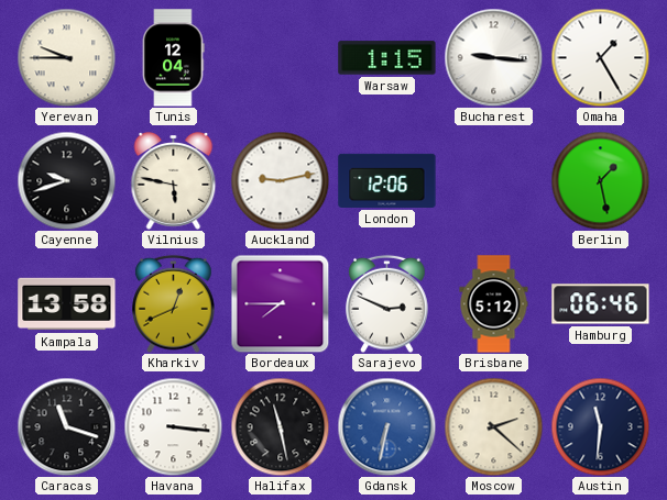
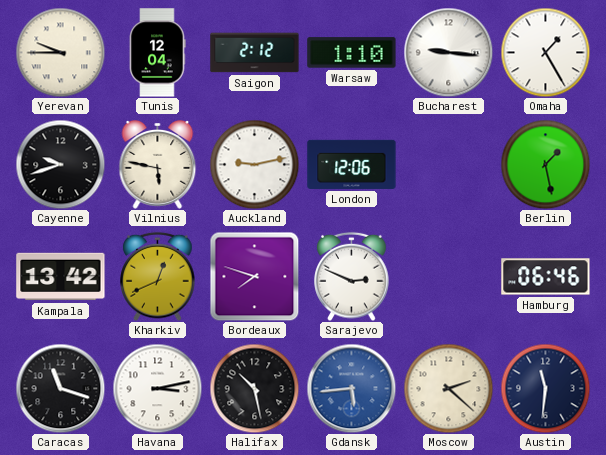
Saigon: none -> 2:12
Warsaw: 1:15 -> 1:10
Kampala: 13:58 -> 13:42
Bordeaux: 7:45 -> 7:48
Brisbane: 5:12 -> none
Havana: 3:16 -> 3:13
Halifax: 11:28 -> 10:28
Gdansk: 6:32 -> 5:44
